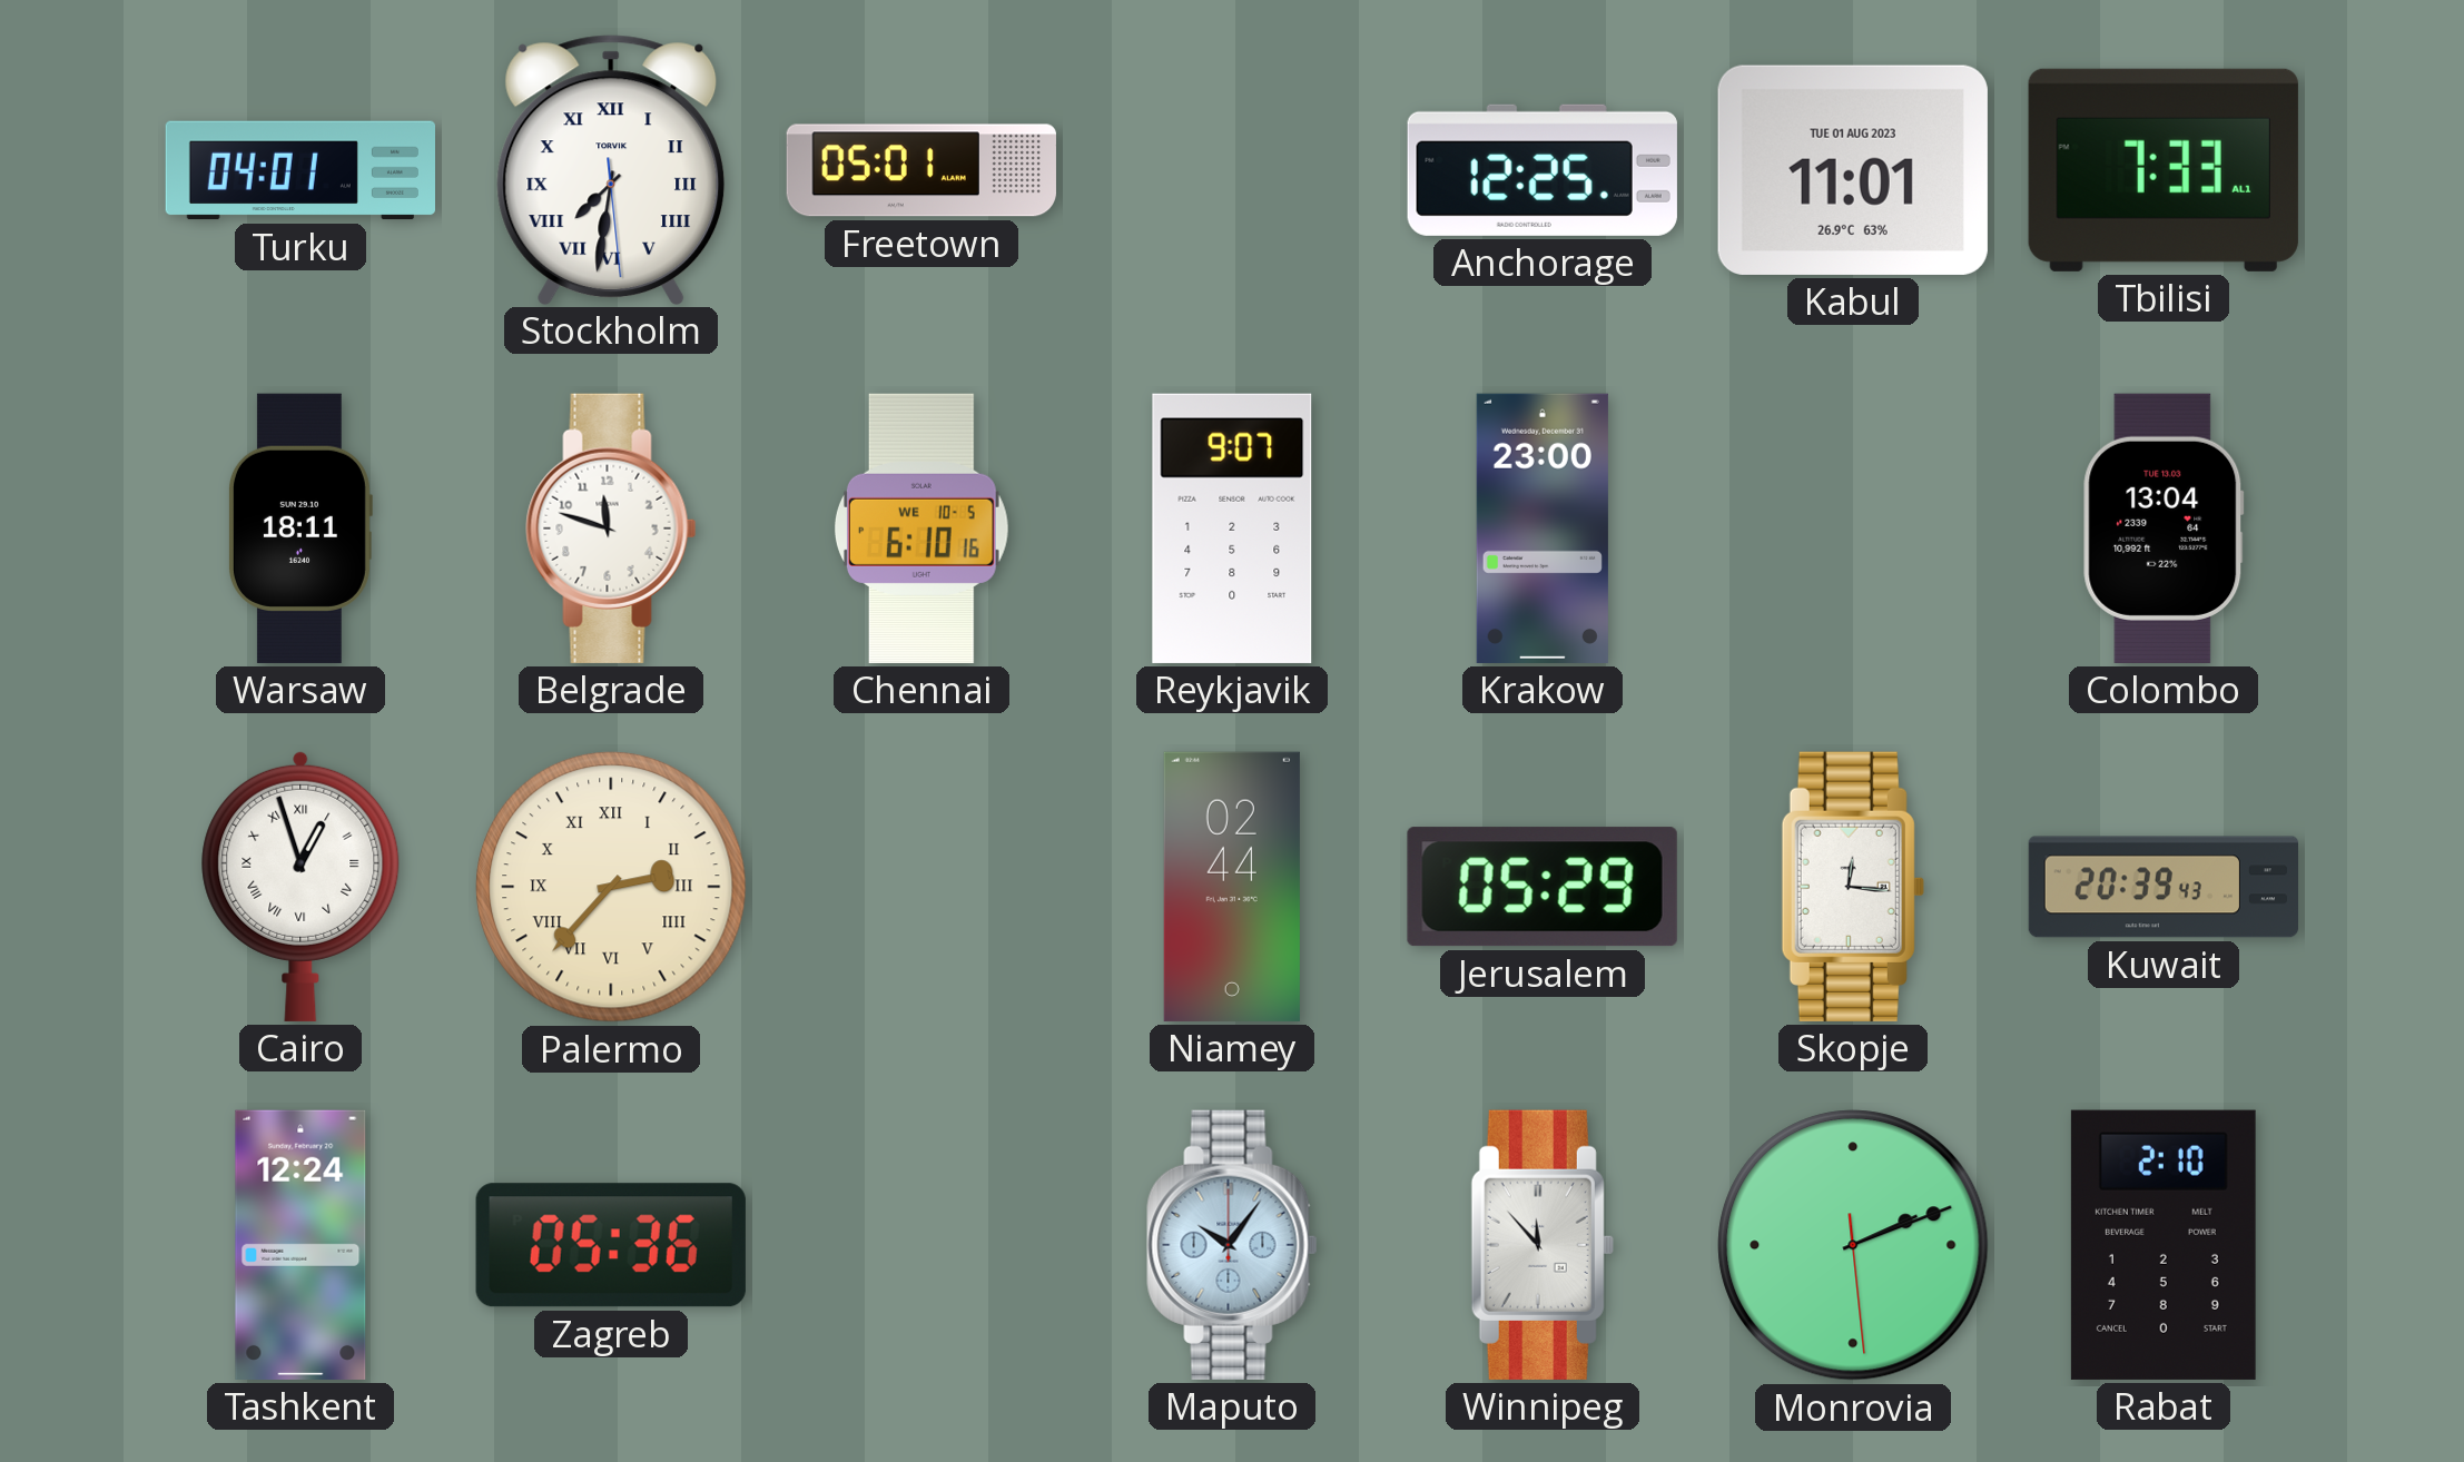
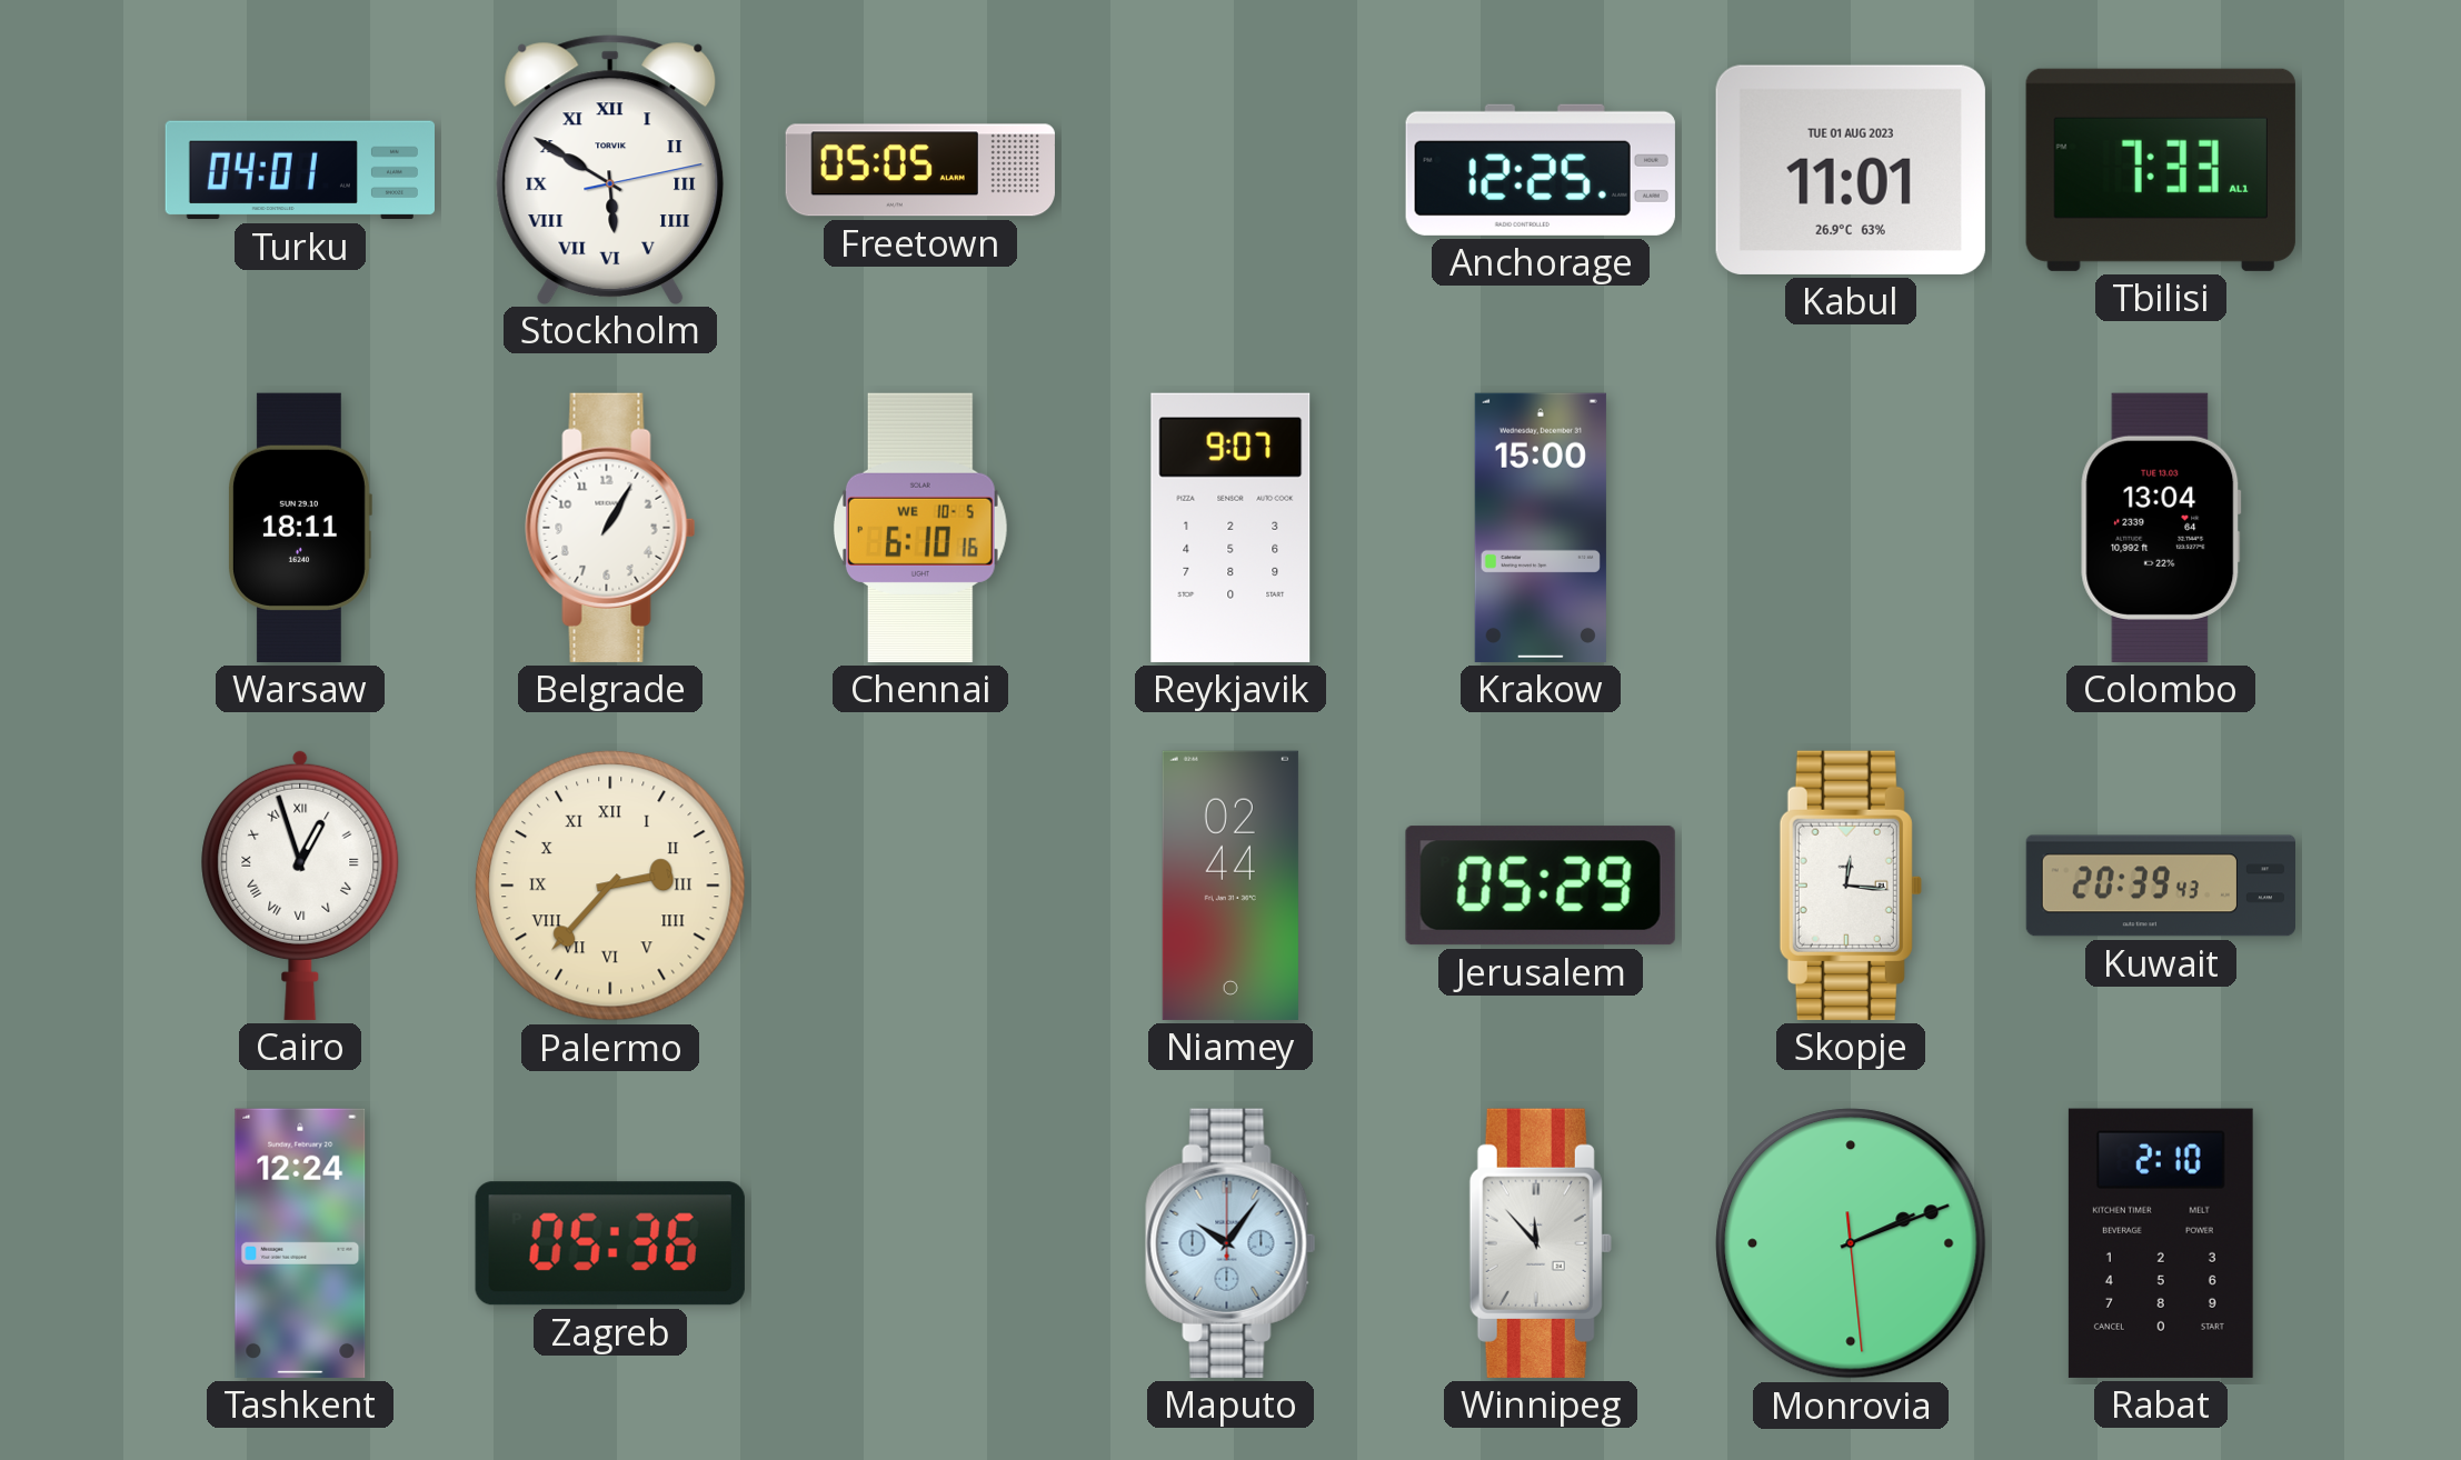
Stockholm: 7:31 -> 5:50
Freetown: 05:01 -> 05:05
Belgrade: 11:48 -> 1:05
Krakow: 23:00 -> 15:00
